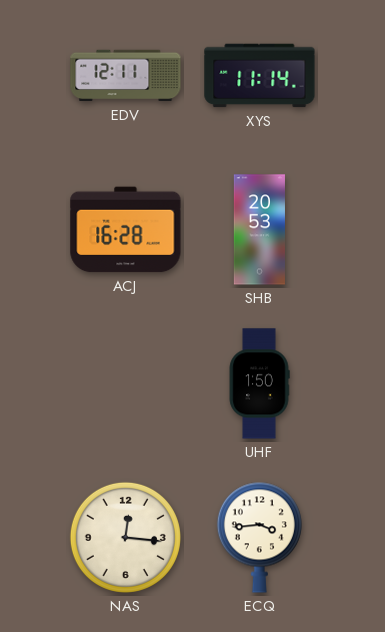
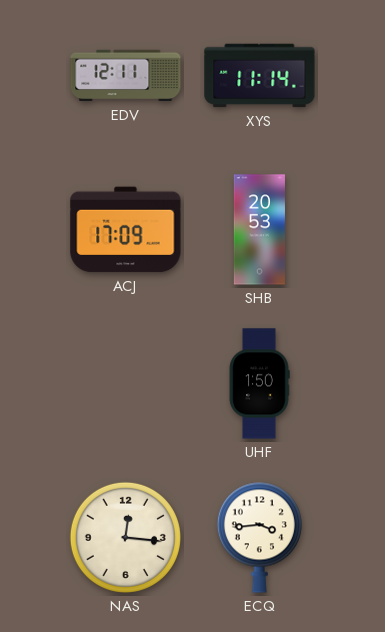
ACJ: 16:28 -> 17:09
